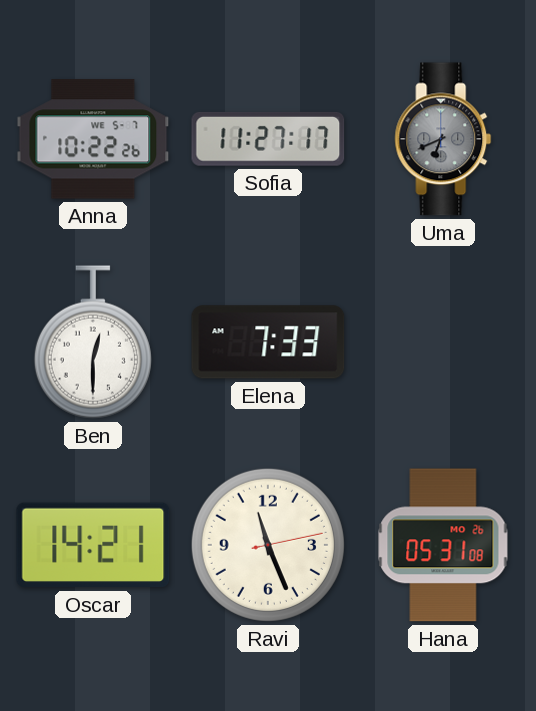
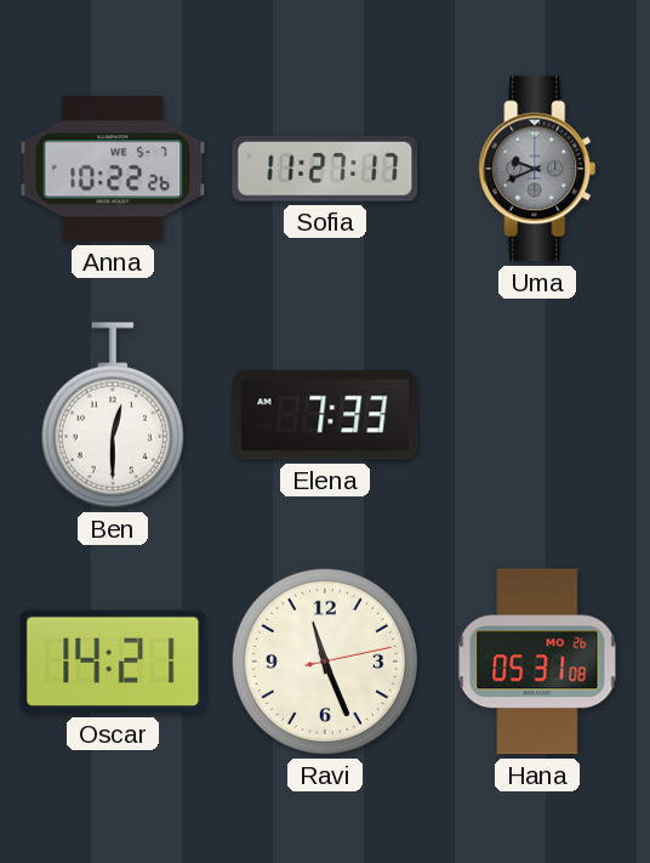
Uma: 6:41 -> 9:41
